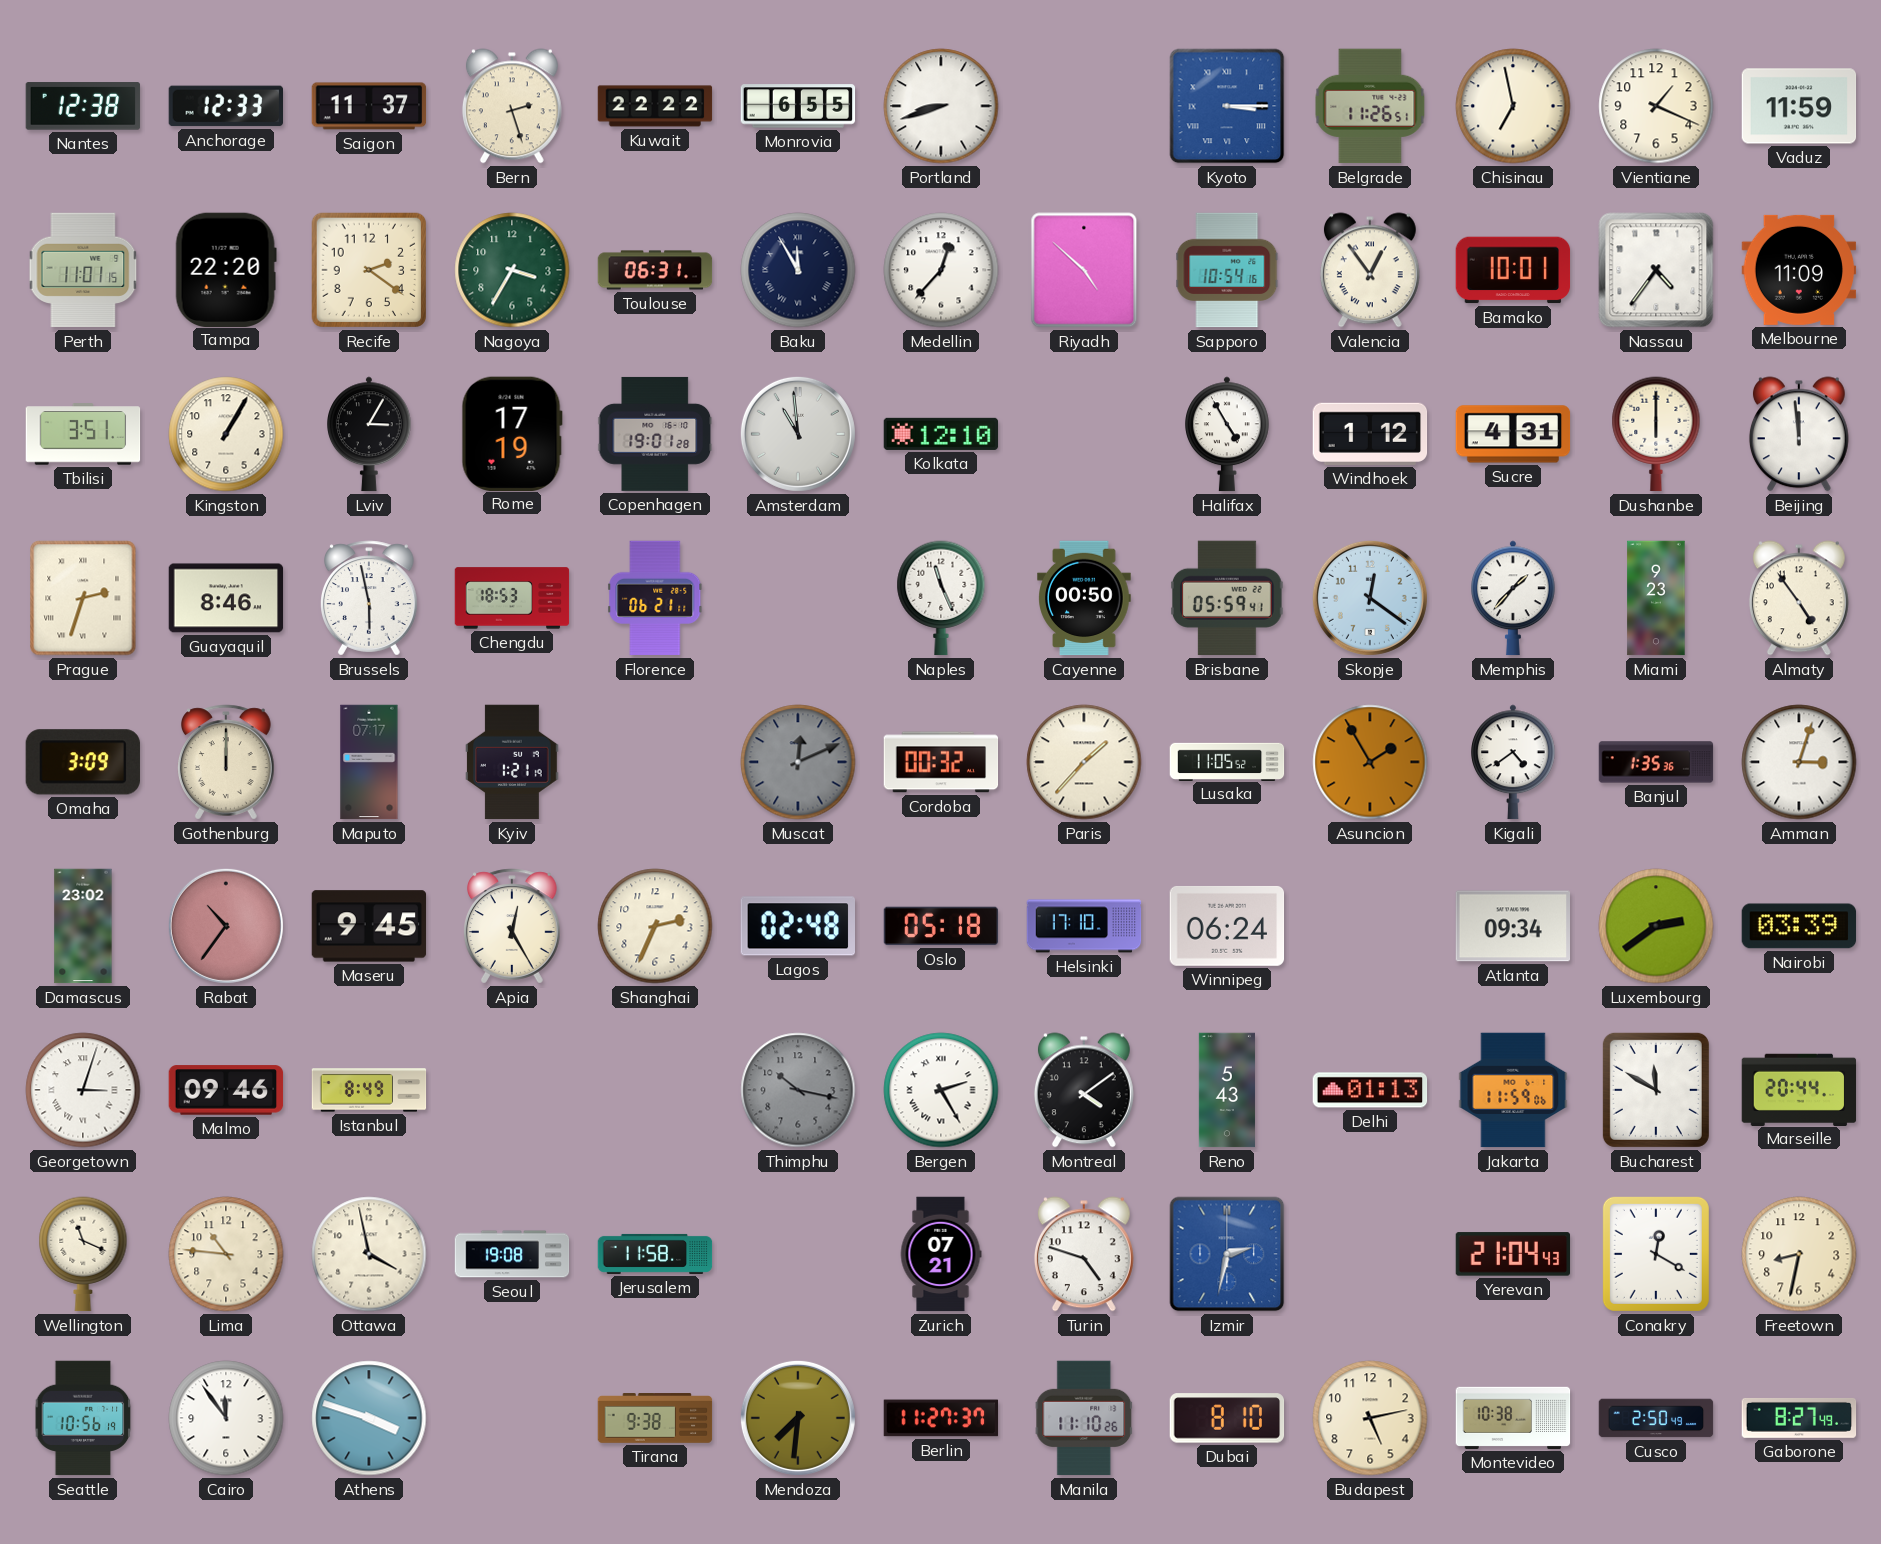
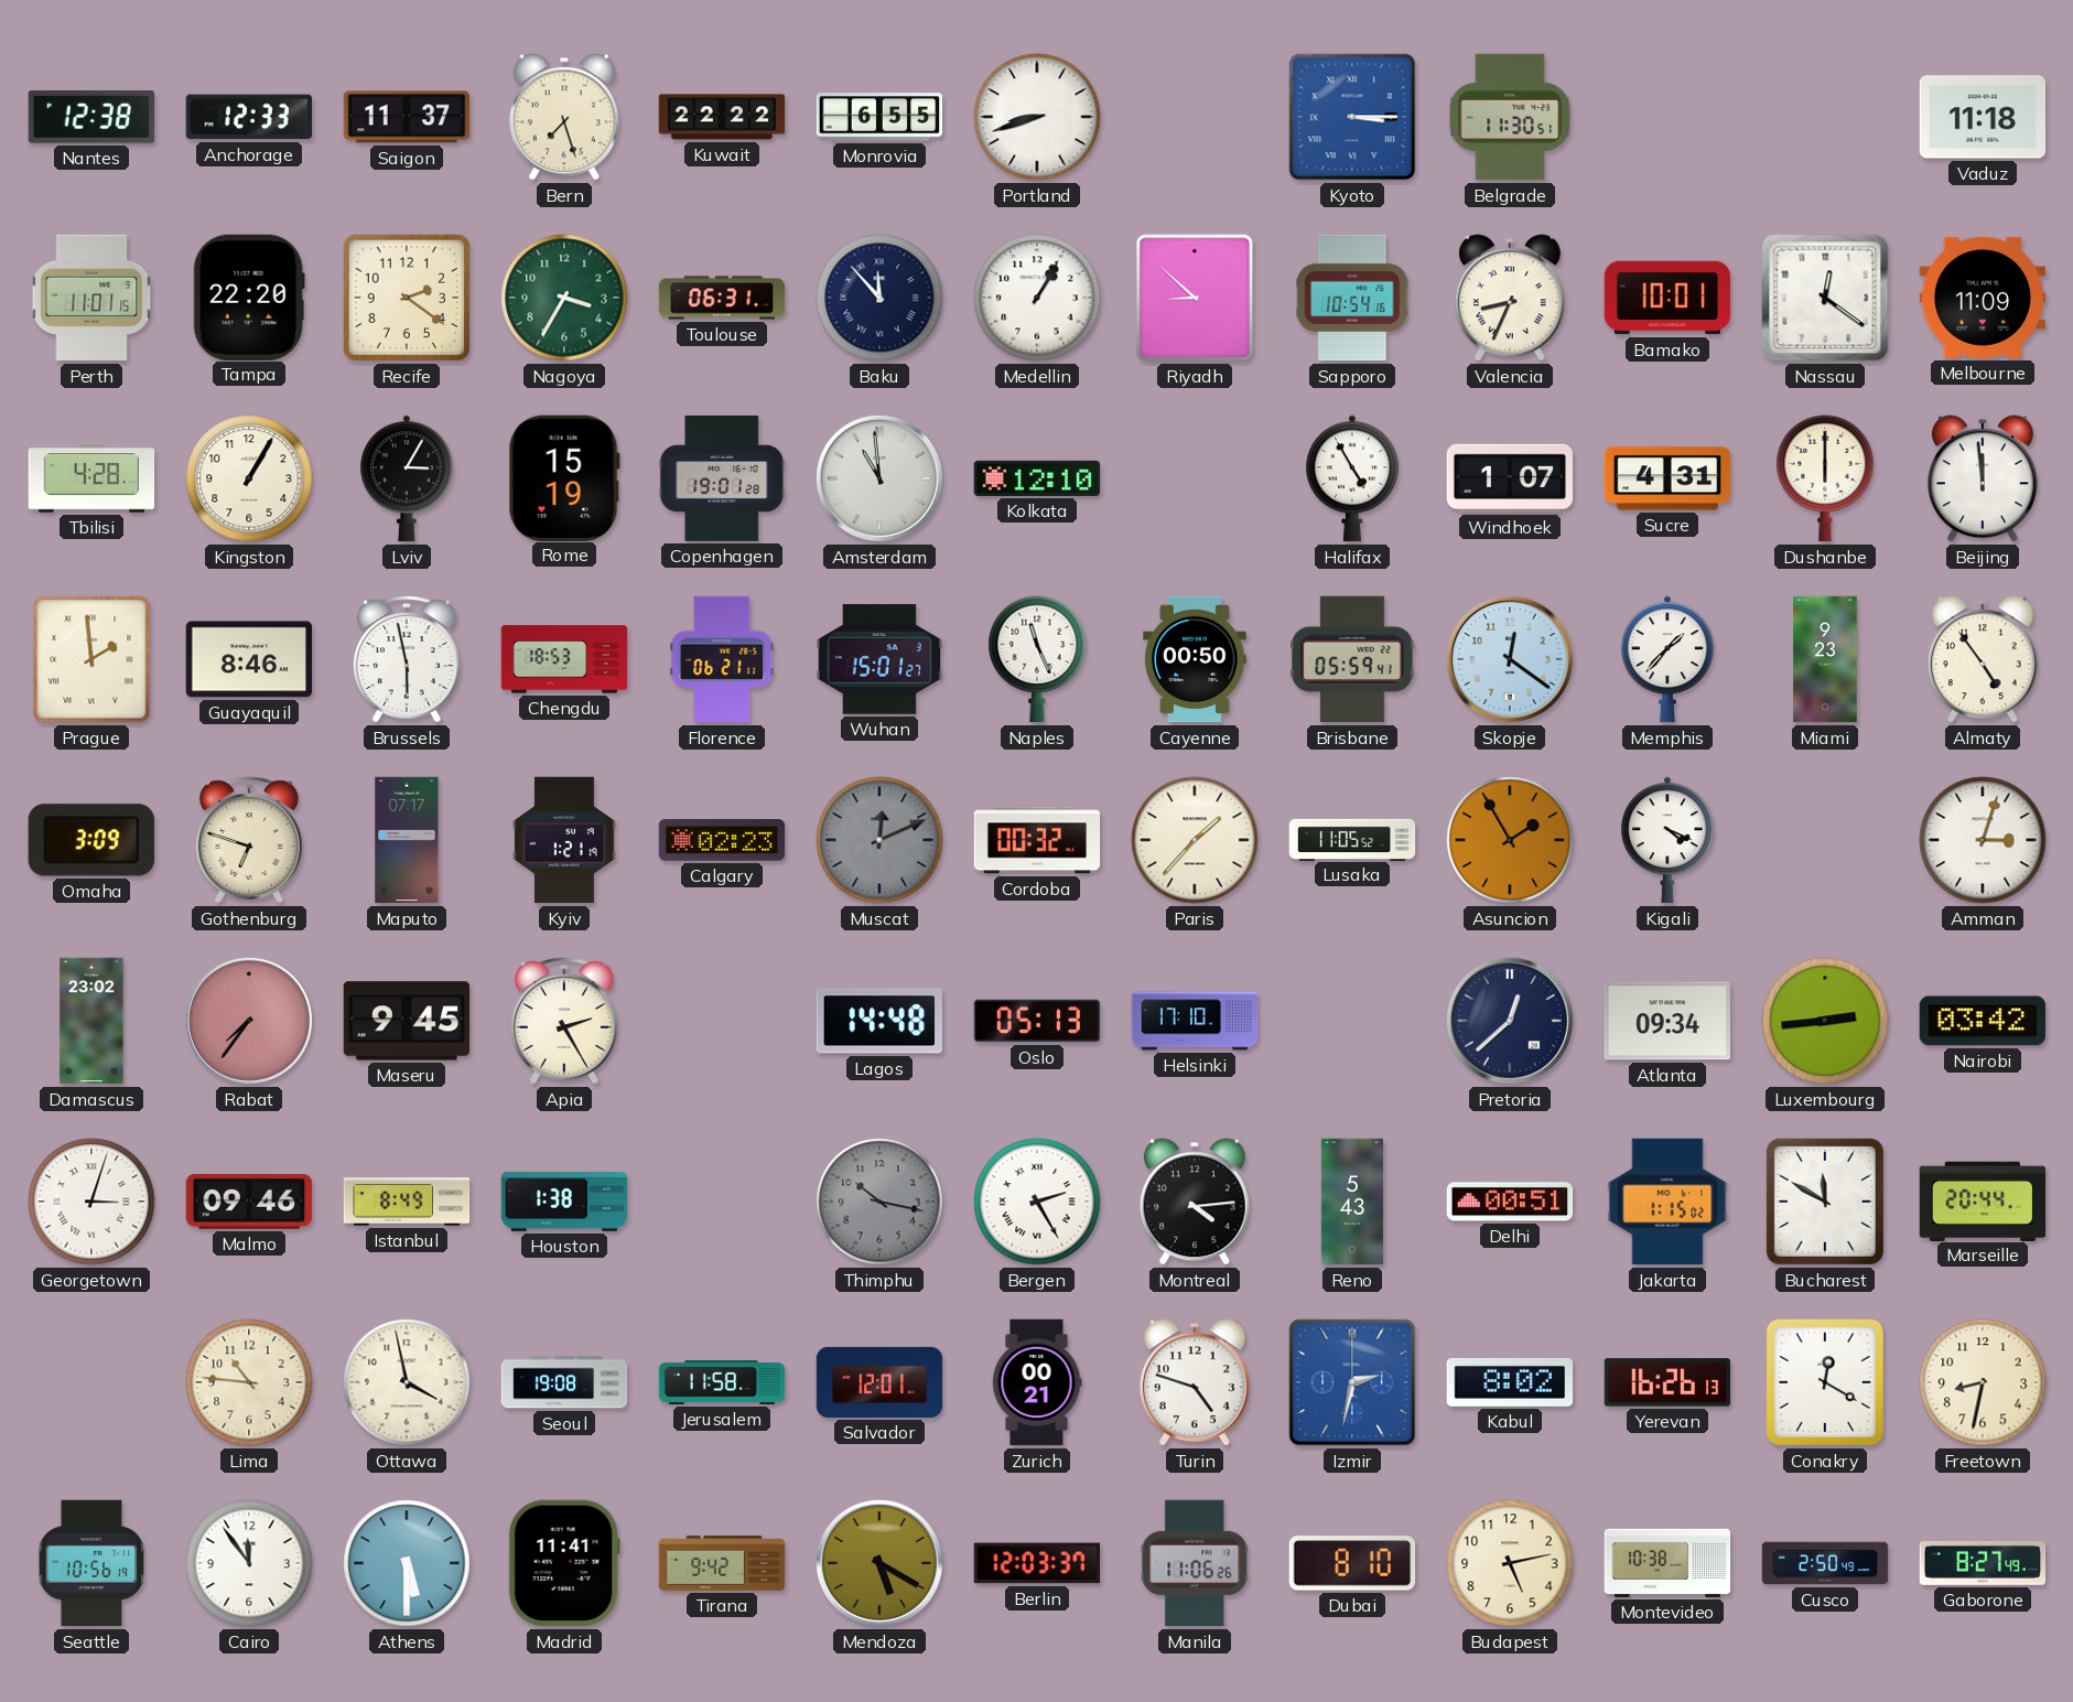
Bern: 2:27 -> 7:27
Belgrade: 11:26 -> 11:30
Chisinau: 6:58 -> none
Vientiane: 1:19 -> none
Vaduz: 11:59 -> 11:18
Baku: 11:55 -> 11:53
Medellin: 12:37 -> 1:05
Riyadh: 4:52 -> 8:52
Valencia: 12:54 -> 8:34
Nassau: 4:36 -> 12:21
Tbilisi: 3:51 -> 4:28
Rome: 17:19 -> 15:19
Windhoek: 1:12 -> 1:07
Prague: 2:33 -> 1:59
Wuhan: none -> 15:01
Gothenburg: 12:00 -> 6:48
Calgary: none -> 02:23
Kigali: 4:39 -> 4:19
Banjul: 1:35 -> none
Rabat: 10:36 -> 7:36
Apia: 12:25 -> 2:25
Shanghai: 2:34 -> none
Lagos: 02:48 -> 14:48
Oslo: 05:18 -> 05:13
Winnipeg: 06:24 -> none
Pretoria: none -> 12:38
Luxembourg: 2:39 -> 2:44
Nairobi: 03:39 -> 03:42
Houston: none -> 1:38
Montreal: 4:09 -> 4:14
Delhi: 01:13 -> 00:51
Jakarta: 11:59 -> 1:15
Wellington: 11:19 -> none
Salvador: none -> 12:01
Zurich: 07:21 -> 00:21
Kabul: none -> 8:02
Yerevan: 21:04 -> 16:26
Athens: 3:48 -> 5:30
Madrid: none -> 11:41
Tirana: 9:38 -> 9:42
Mendoza: 7:31 -> 5:20
Berlin: 11:27 -> 12:03
Manila: 11:10 -> 11:06
